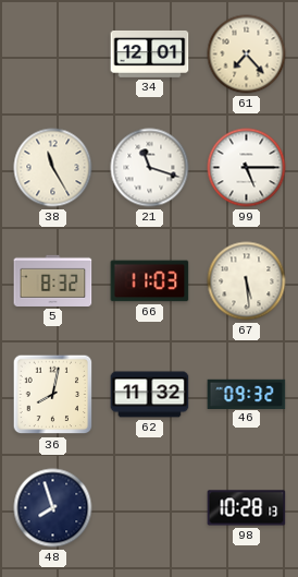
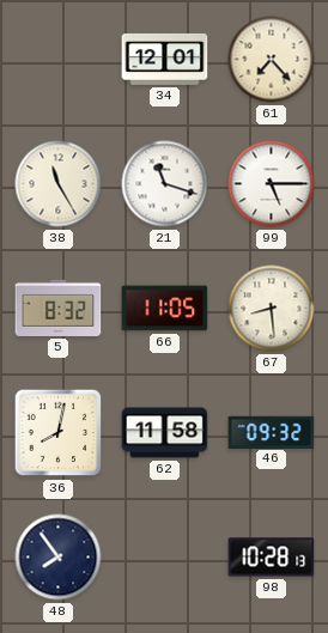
66: 11:03 -> 11:05
67: 5:29 -> 8:29
62: 11:32 -> 11:58
48: 7:57 -> 7:54
